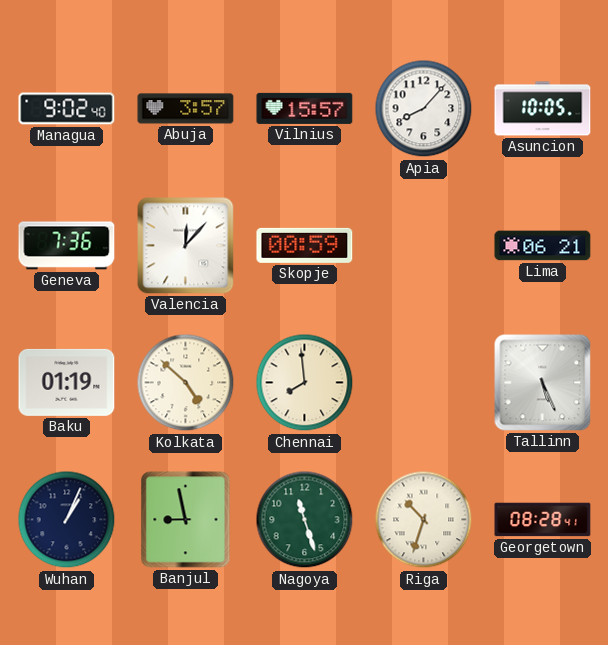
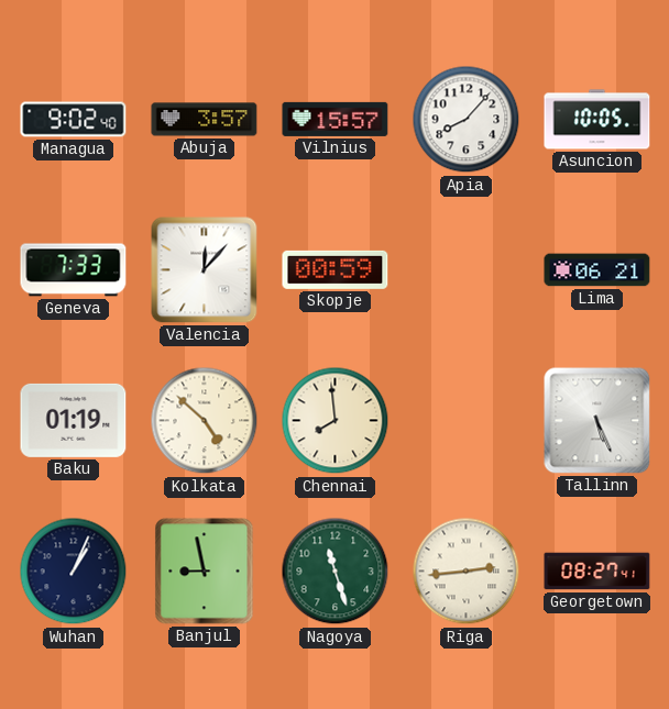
Geneva: 7:36 -> 7:33
Riga: 10:33 -> 2:44
Georgetown: 08:28 -> 08:27
